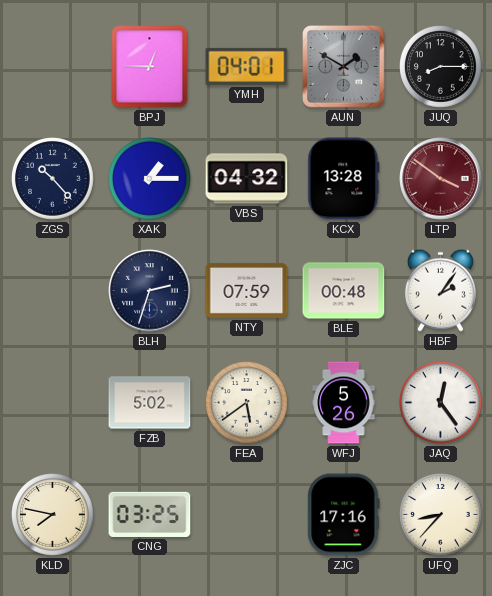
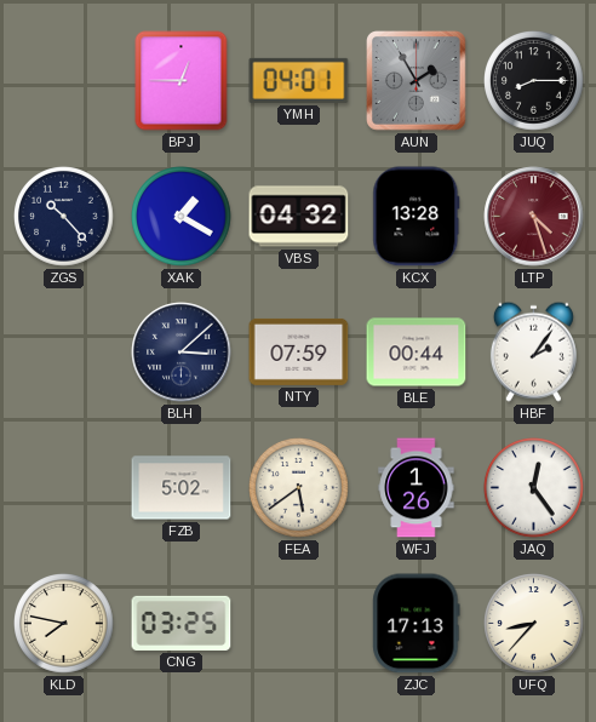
AUN: 1:50 -> 1:55
XAK: 1:15 -> 1:20
LTP: 3:51 -> 4:27
BLH: 2:33 -> 3:08
BLE: 00:48 -> 00:44
WFJ: 5:26 -> 1:26
ZJC: 17:16 -> 17:13
